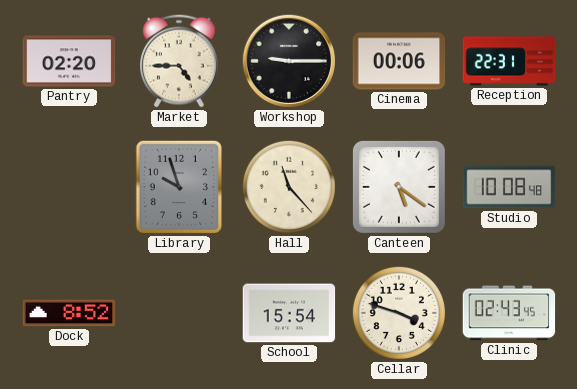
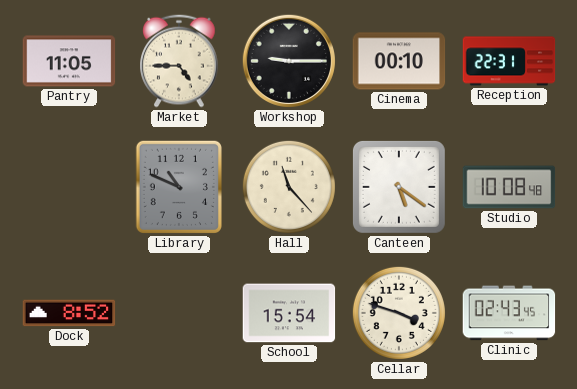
Pantry: 02:20 -> 11:05
Cinema: 00:06 -> 00:10
Library: 9:57 -> 10:49
